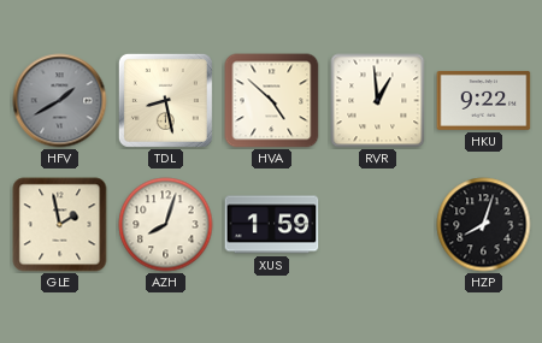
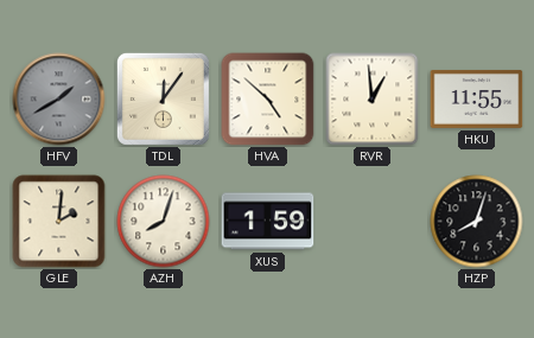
TDL: 8:28 -> 12:06
HKU: 9:22 -> 11:55
GLE: 1:58 -> 2:01
